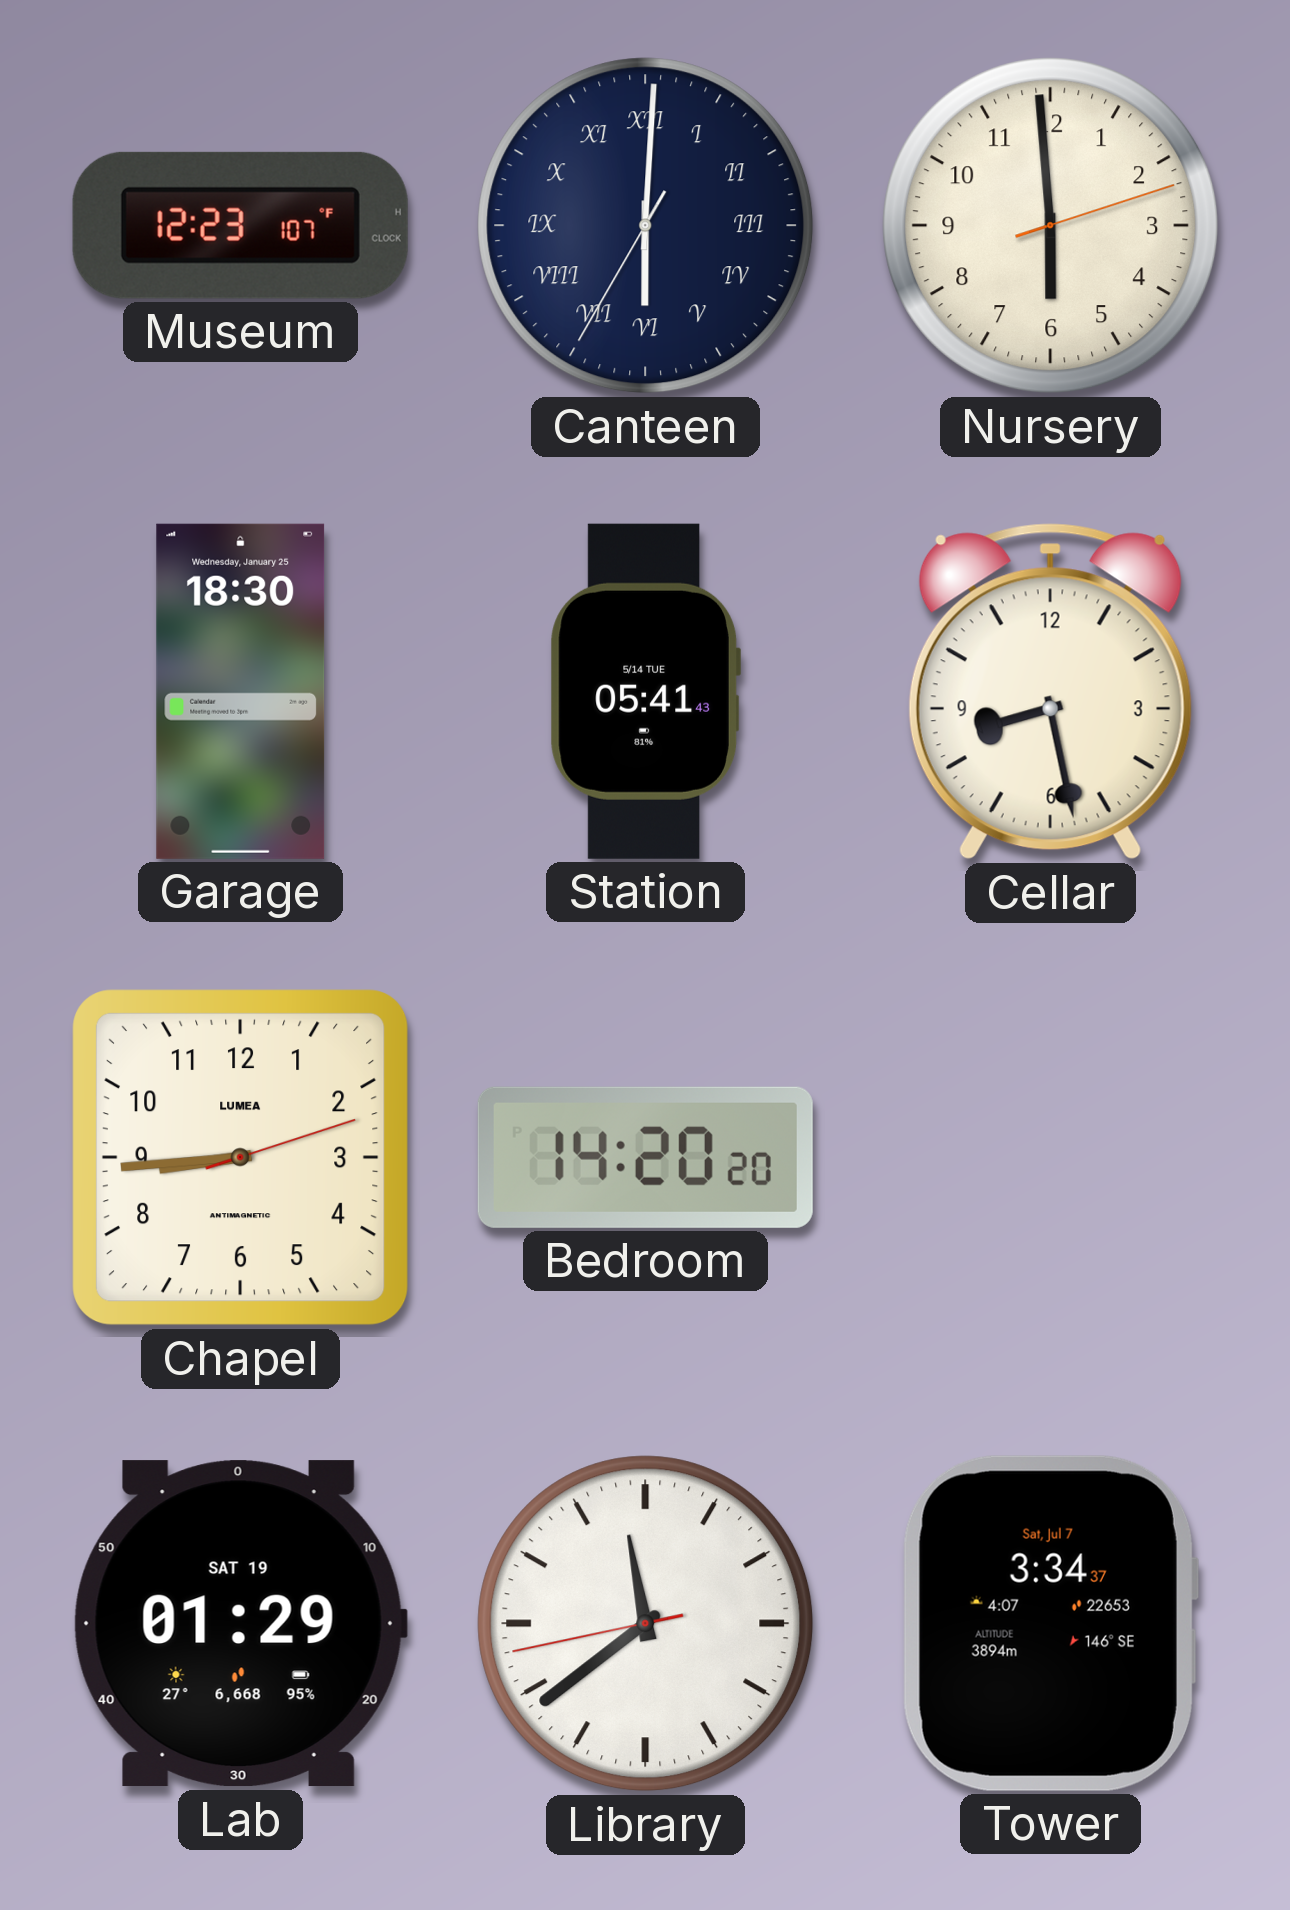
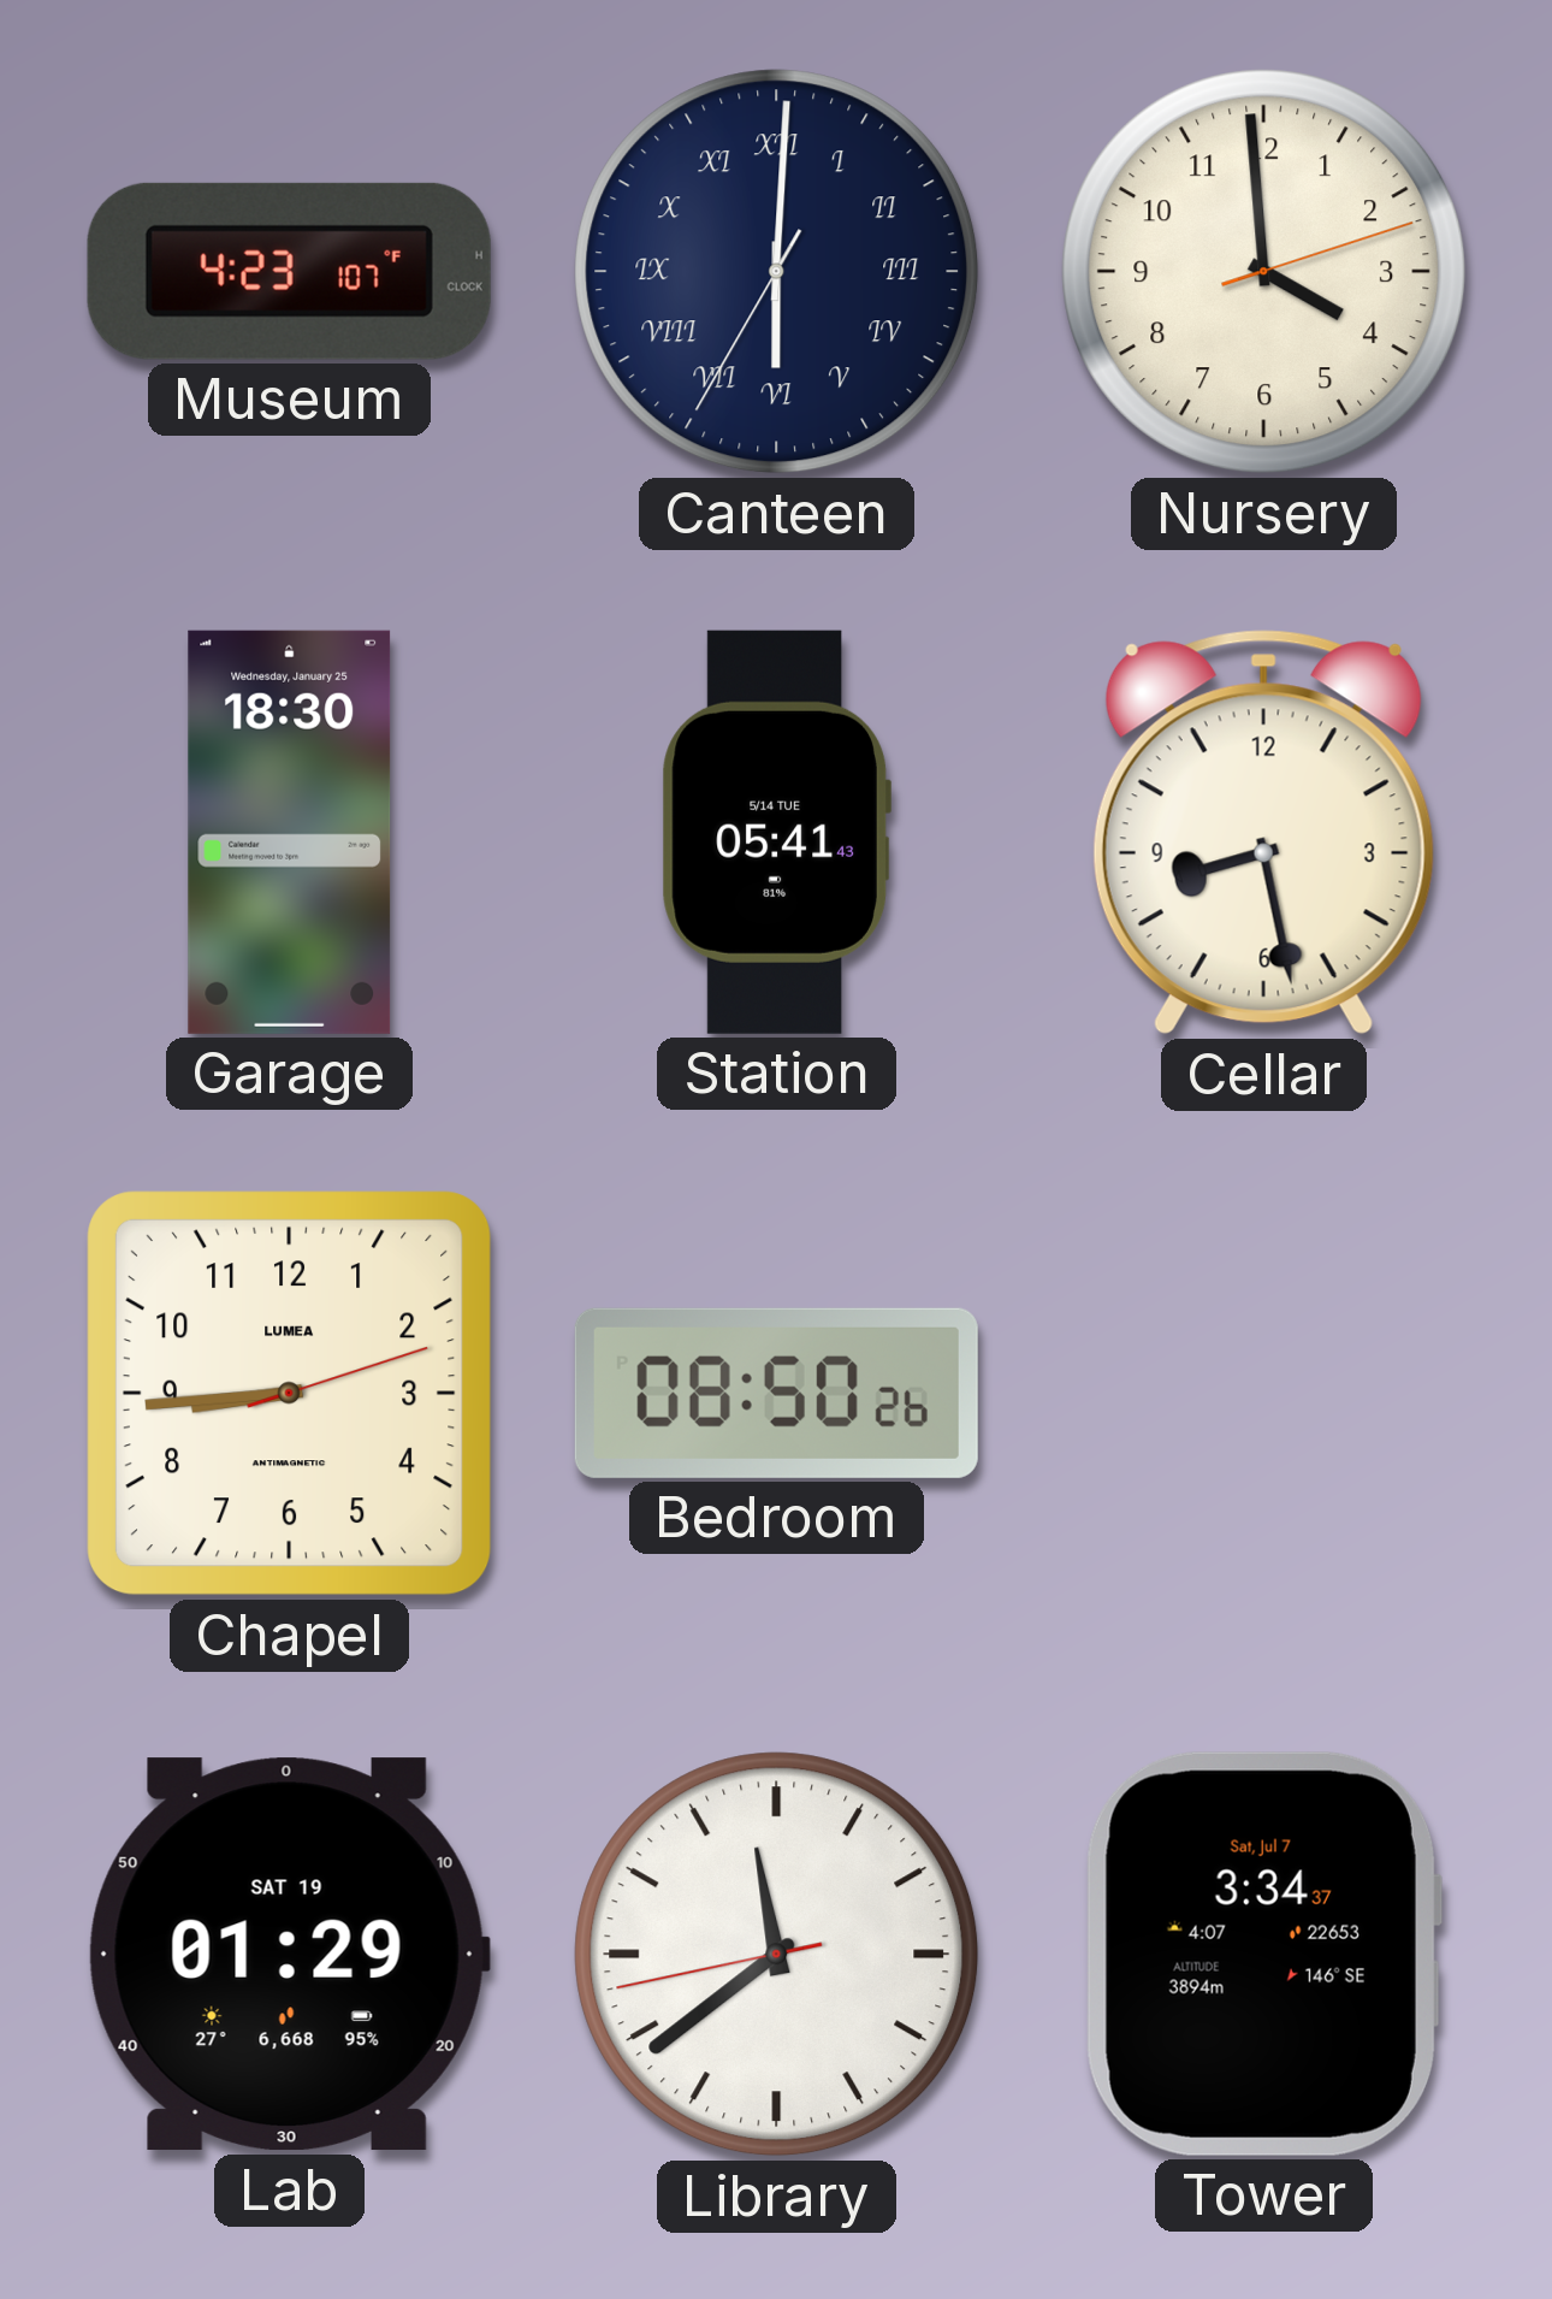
Museum: 12:23 -> 4:23
Nursery: 5:59 -> 3:59
Bedroom: 14:20 -> 08:50
